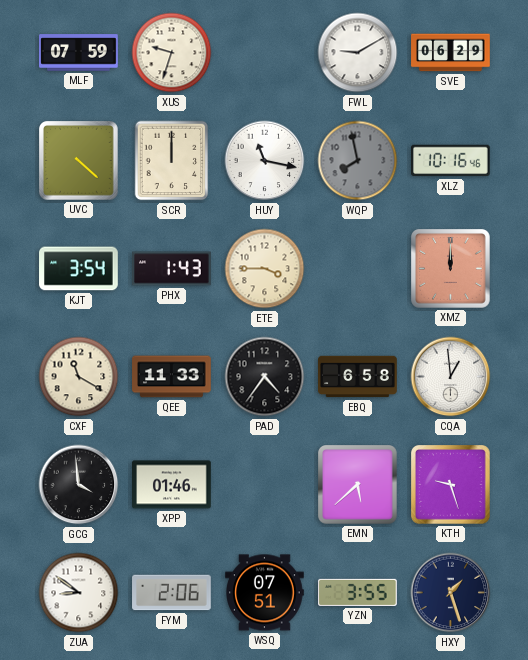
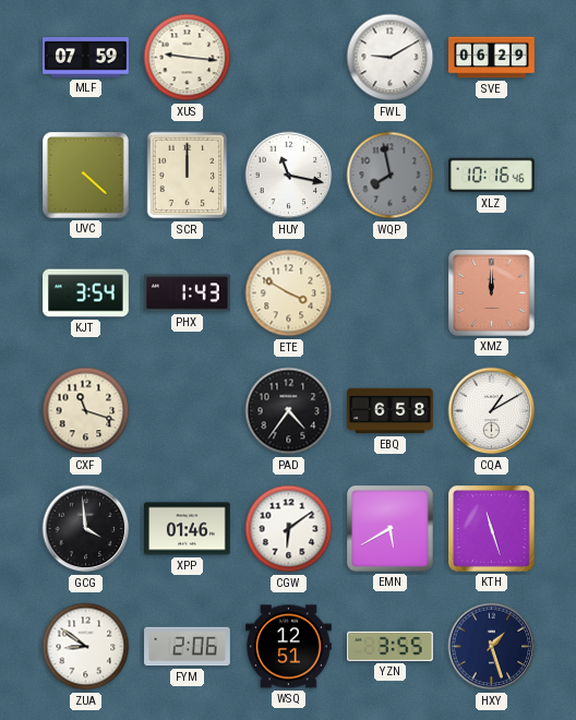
XUS: 9:33 -> 9:16
ETE: 3:45 -> 3:50
CXF: 11:20 -> 11:18
QEE: 11:33 -> none
CQA: 12:59 -> 1:10
CGW: none -> 6:09
EMN: 5:38 -> 5:40
KTH: 9:27 -> 11:27
WSQ: 07:51 -> 12:51
